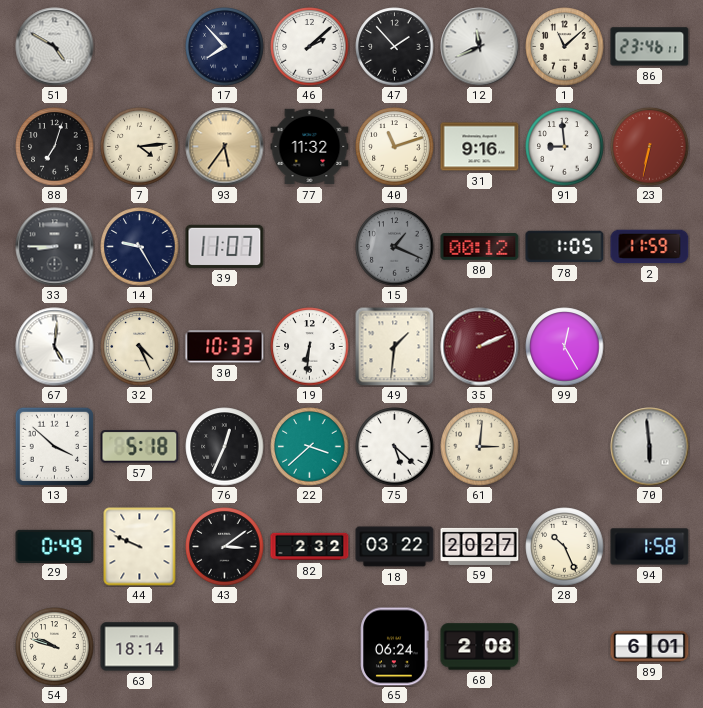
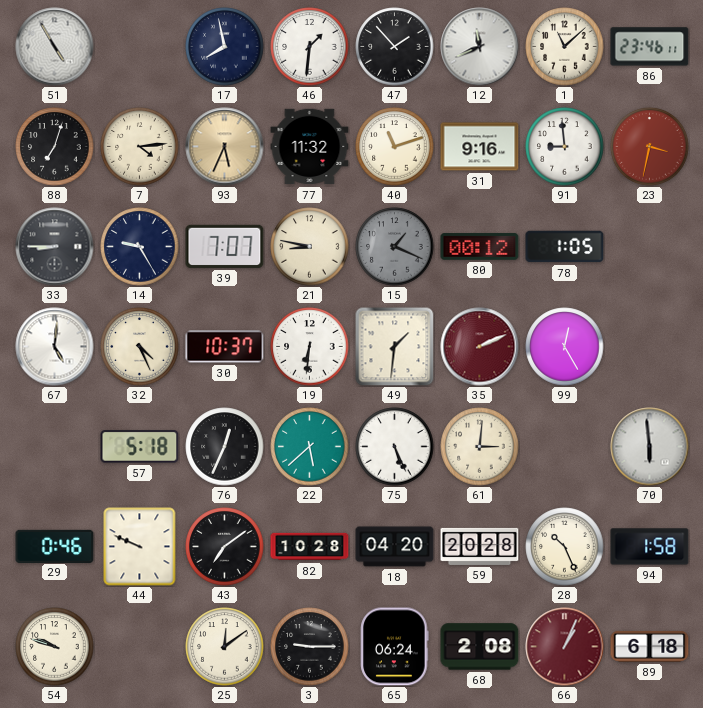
51: 4:50 -> 4:55
17: 7:53 -> 7:58
46: 2:08 -> 1:31
93: 5:36 -> 5:34
23: 6:32 -> 3:32
39: 11:07 -> 7:07
21: none -> 8:47
2: 11:59 -> none
30: 10:33 -> 10:37
13: 3:52 -> none
22: 3:38 -> 5:38
75: 5:22 -> 5:26
29: 0:49 -> 0:46
43: 3:09 -> 7:09
82: 2:32 -> 10:28
18: 03:22 -> 04:20
59: 20:27 -> 20:28
63: 18:14 -> none
25: none -> 12:09
3: none -> 9:15
66: none -> 1:04
89: 6:01 -> 6:18
